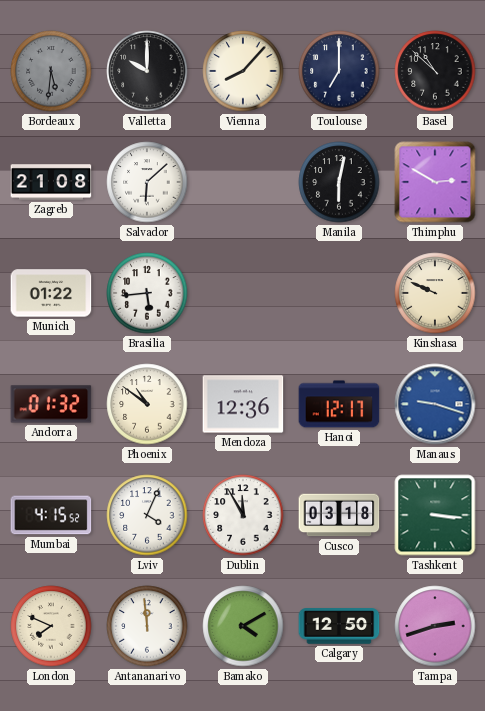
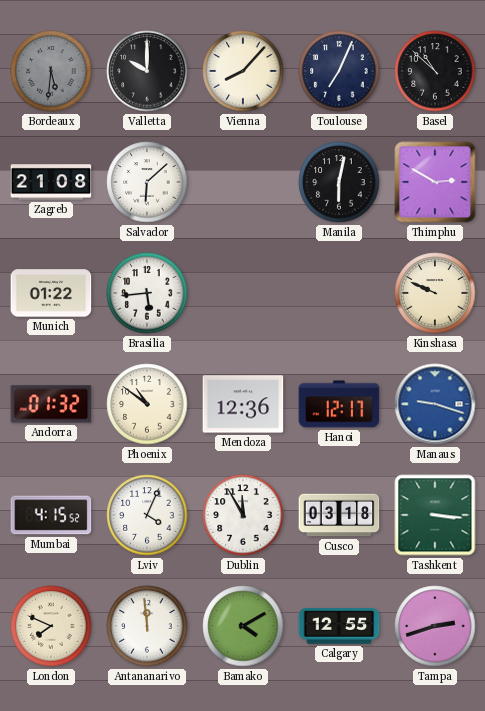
Toulouse: 7:00 -> 7:04
Calgary: 12:50 -> 12:55
